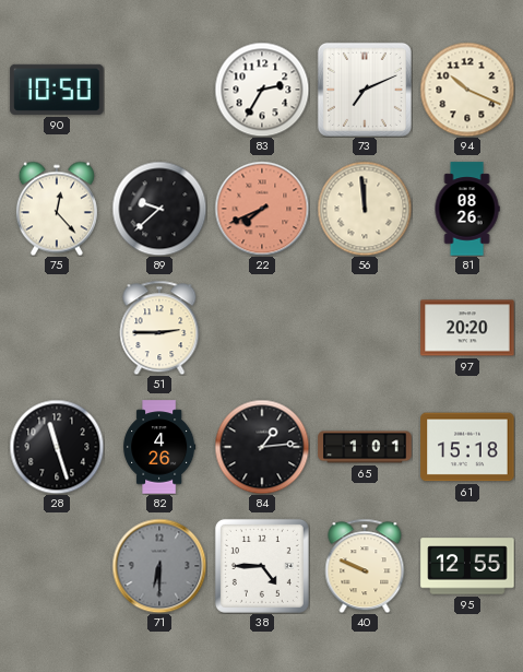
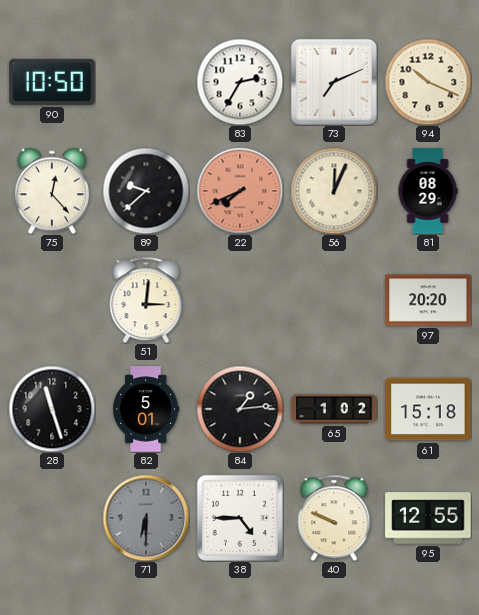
56: 11:59 -> 12:04
81: 08:26 -> 08:29
51: 2:45 -> 3:01
82: 4:26 -> 5:01
65: 1:01 -> 1:02
